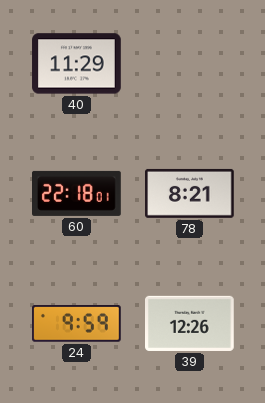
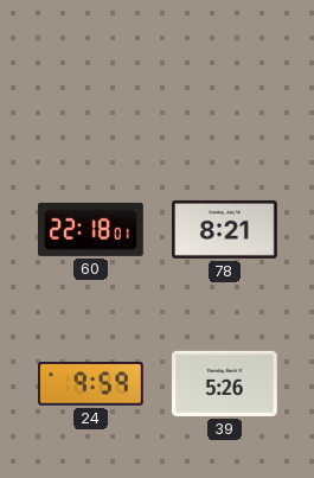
40: 11:29 -> none
39: 12:26 -> 5:26
